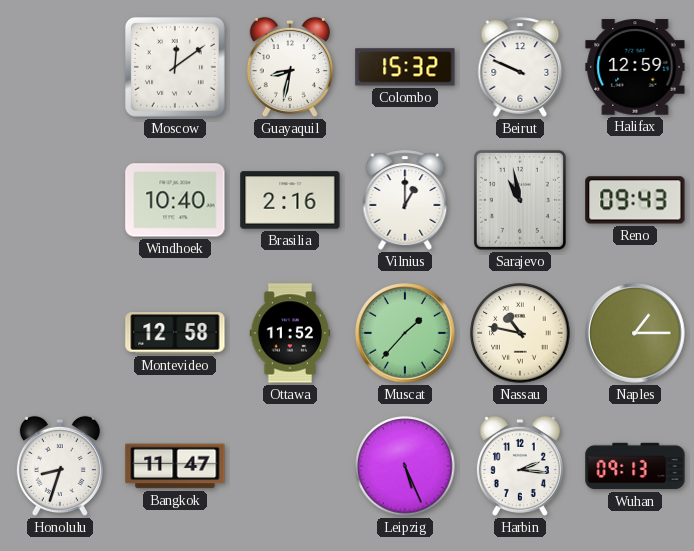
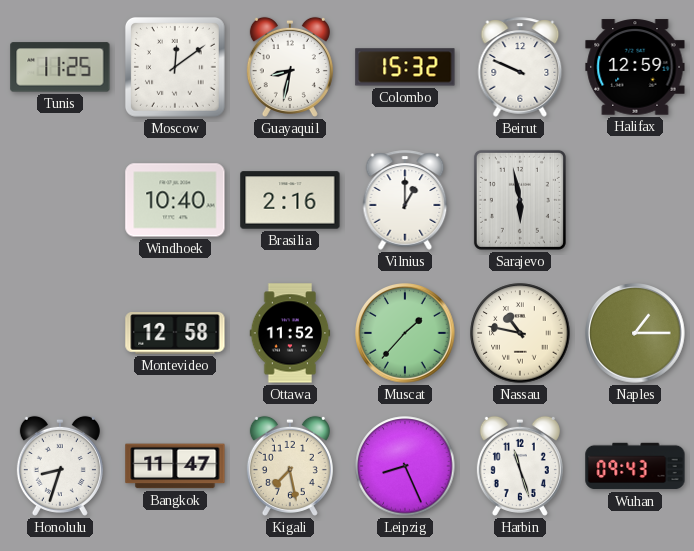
Tunis: none -> 11:25
Sarajevo: 10:58 -> 5:58
Reno: 09:43 -> none
Kigali: none -> 7:28
Leipzig: 5:26 -> 8:26
Harbin: 2:16 -> 11:27
Wuhan: 09:13 -> 09:43
